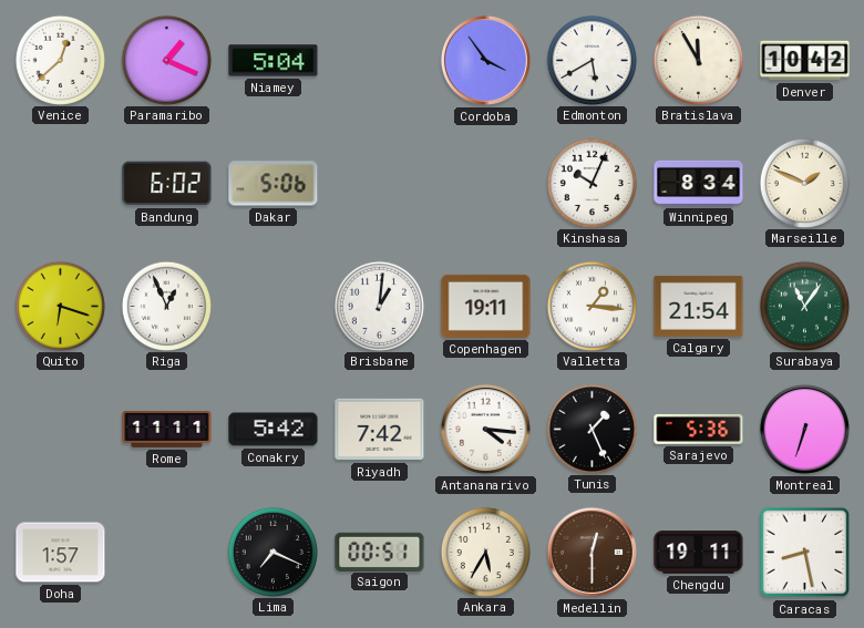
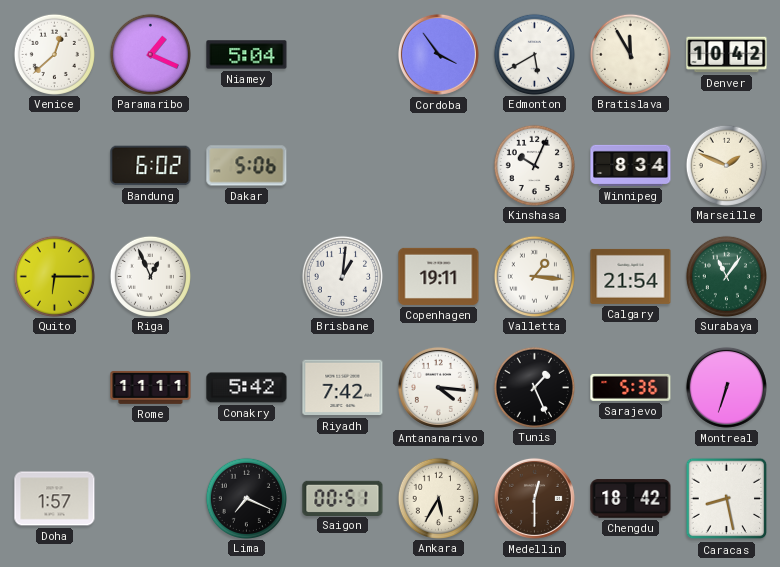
Quito: 6:18 -> 6:15
Chengdu: 19:11 -> 18:42
